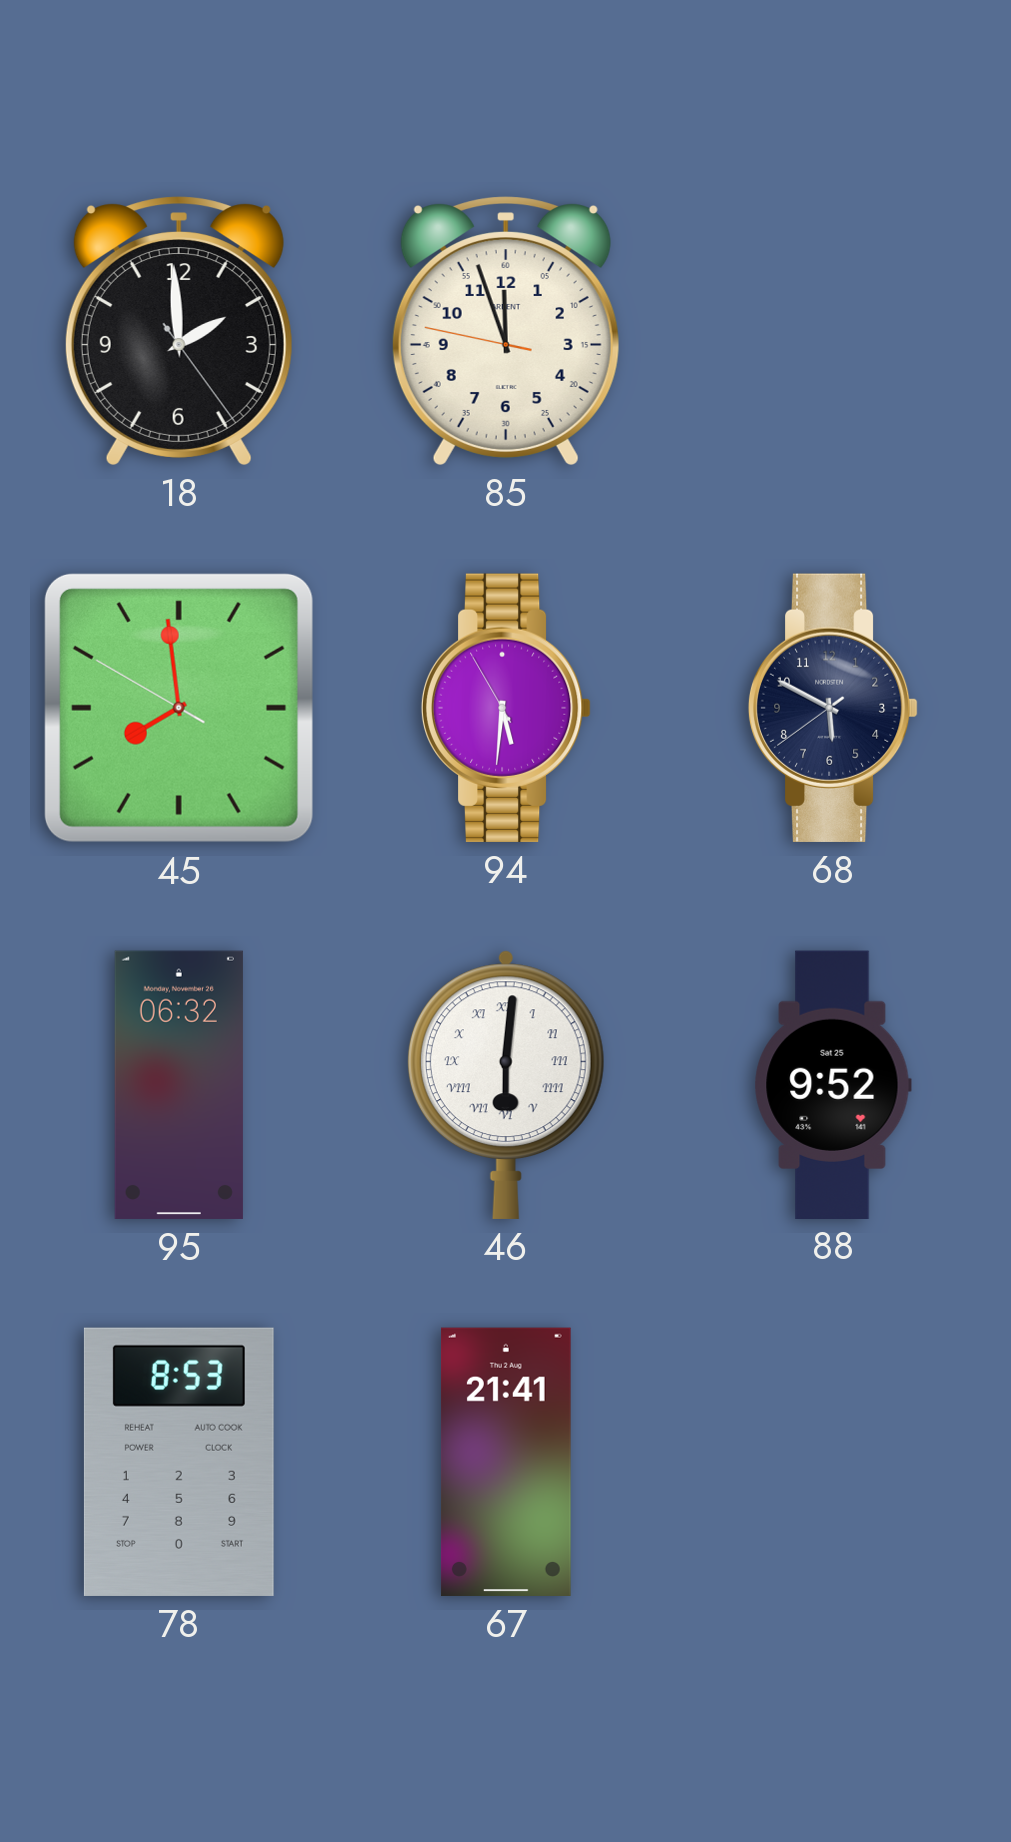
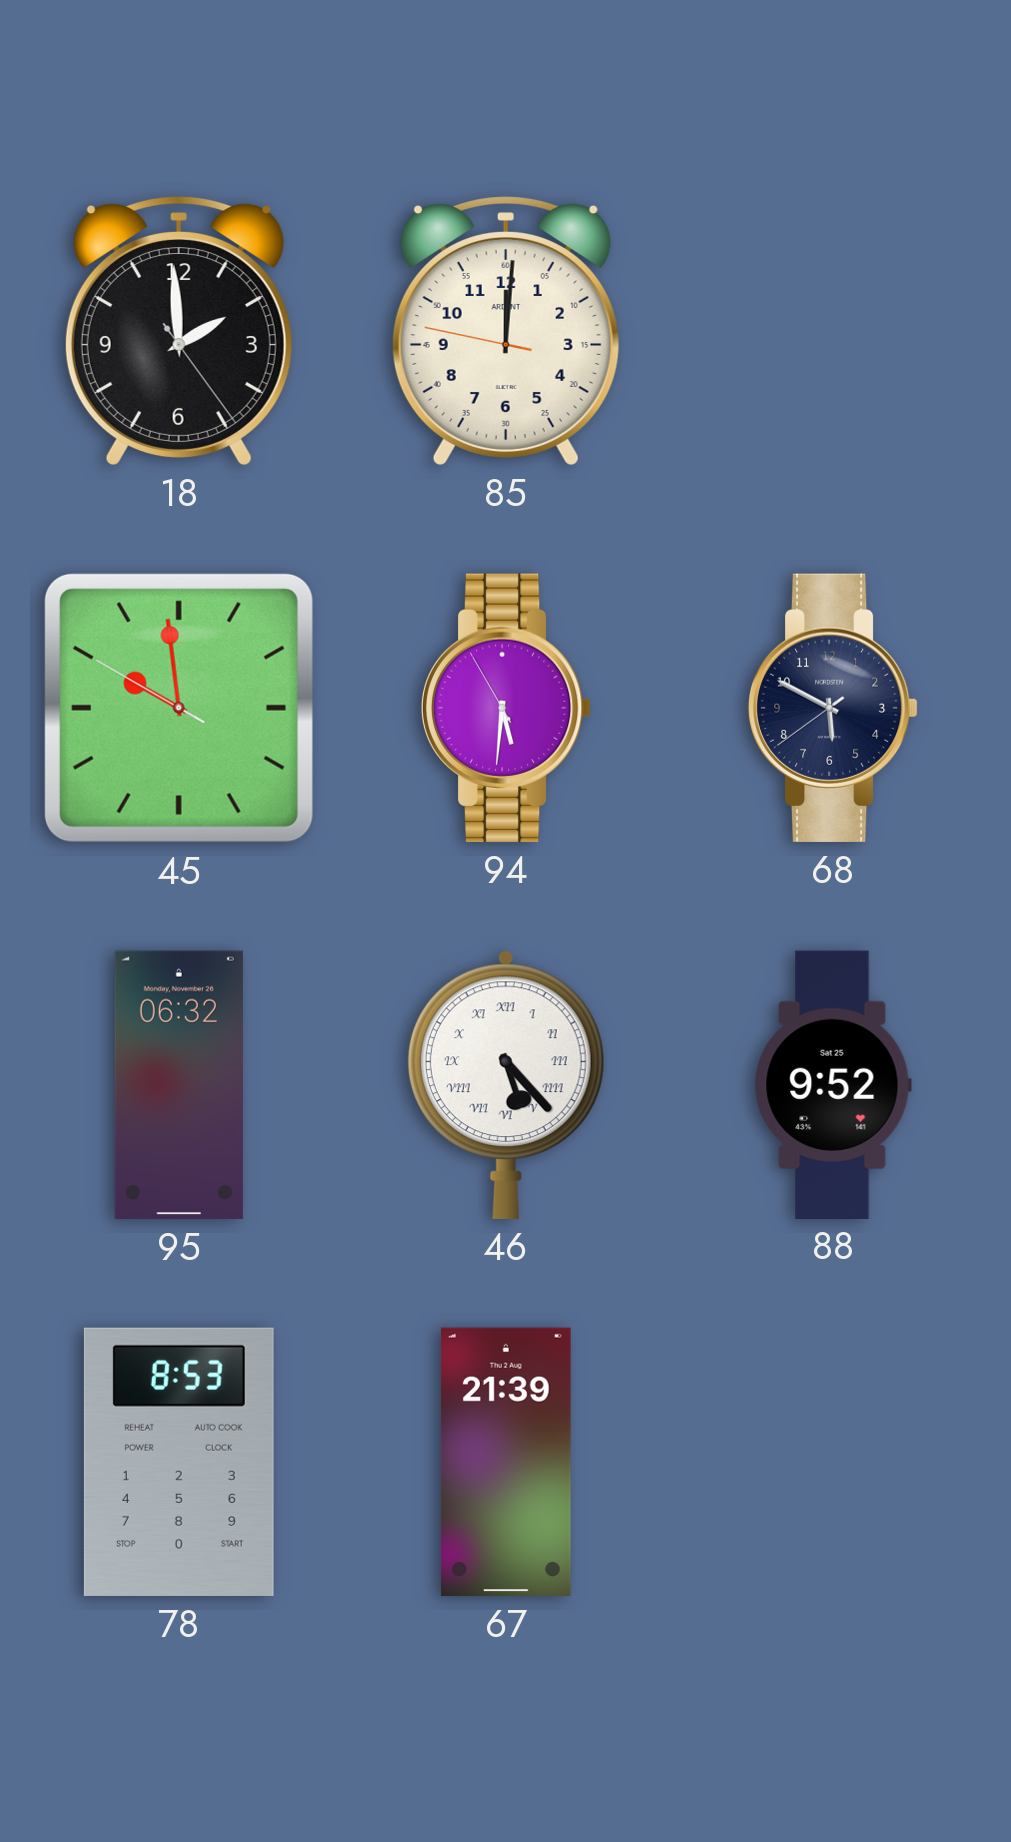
85: 11:56 -> 12:00
45: 7:58 -> 9:58
46: 6:01 -> 5:23
67: 21:41 -> 21:39
